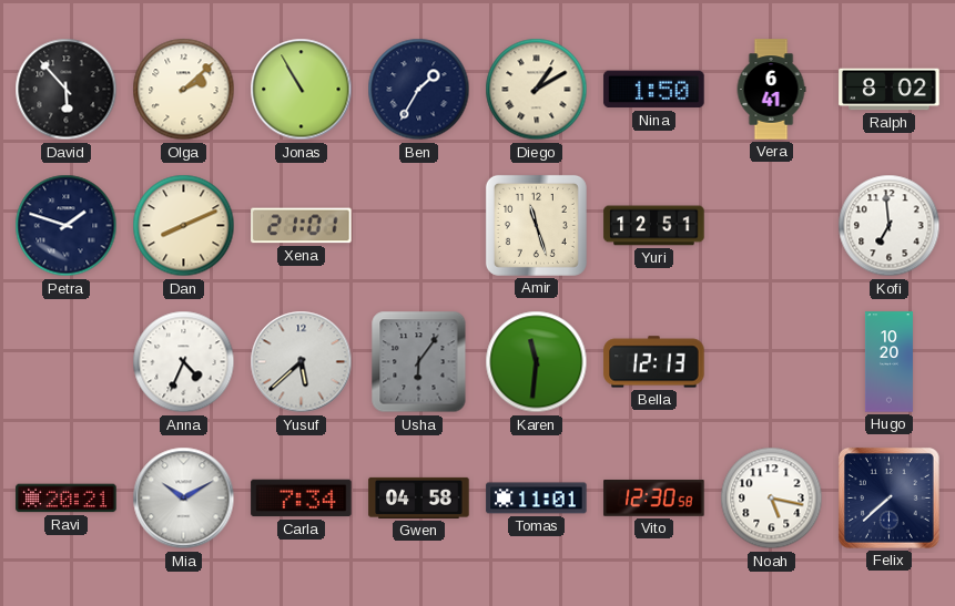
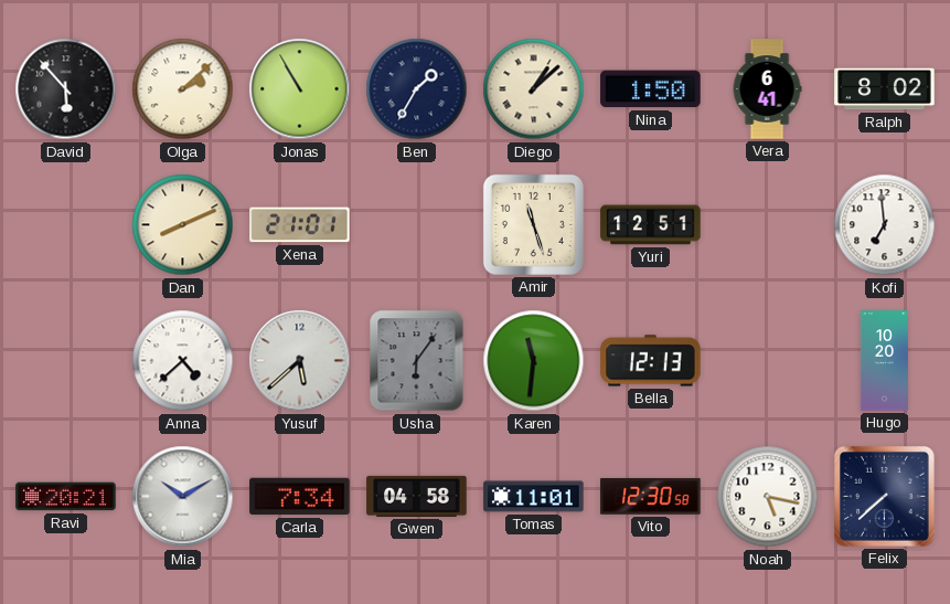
Diego: 1:10 -> 1:08
Petra: 1:48 -> none
Anna: 4:34 -> 4:38
